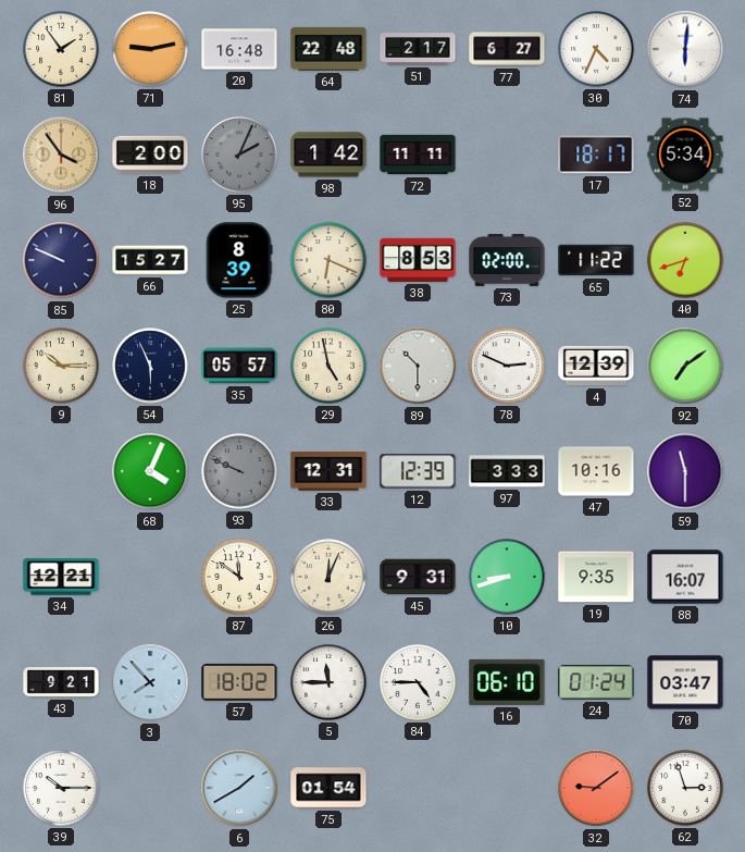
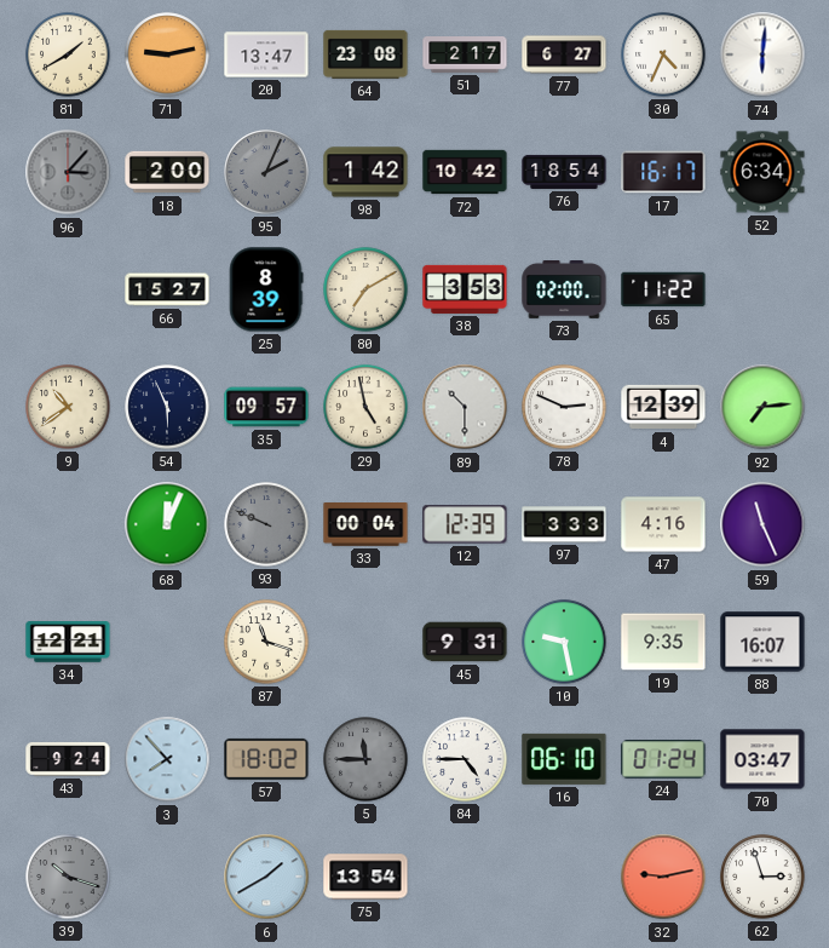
81: 1:54 -> 1:40
20: 16:48 -> 13:47
64: 22:48 -> 23:08
96: 3:54 -> 3:07
96 dial: champagne -> grey
72: 11:11 -> 10:42
76: none -> 18:54
17: 18:17 -> 16:17
52: 5:34 -> 6:34
85: 9:49 -> none
80: 6:19 -> 7:10
38: 8:53 -> 3:53
40: 6:42 -> none
9: 10:15 -> 10:39
35: 05:57 -> 09:57
92: 7:09 -> 7:14
68: 4:04 -> 12:04
33: 12:31 -> 00:04
47: 10:16 -> 4:16
59: 11:30 -> 11:26
87: 11:51 -> 11:18
26: 12:04 -> none
10: 8:42 -> 9:28
43: 9:21 -> 9:24
5 dial: white -> grey
39: 10:15 -> 10:18
39 dial: white -> grey
75: 01:54 -> 13:54
32: 9:09 -> 9:13
